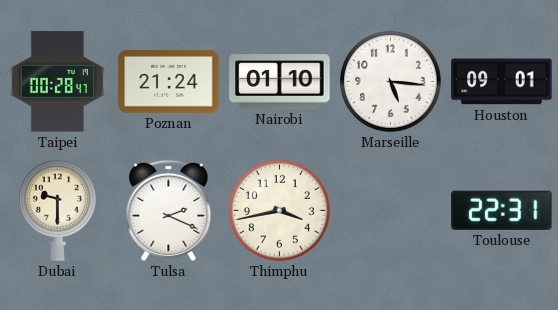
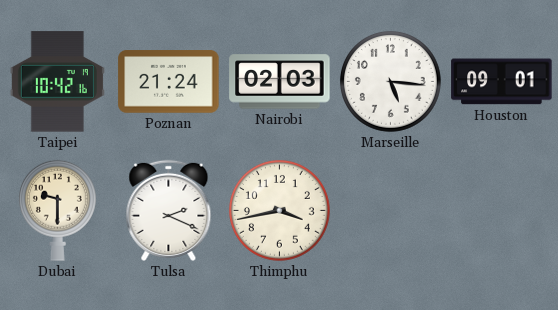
Taipei: 00:28 -> 10:42
Nairobi: 01:10 -> 02:03
Toulouse: 22:31 -> none
